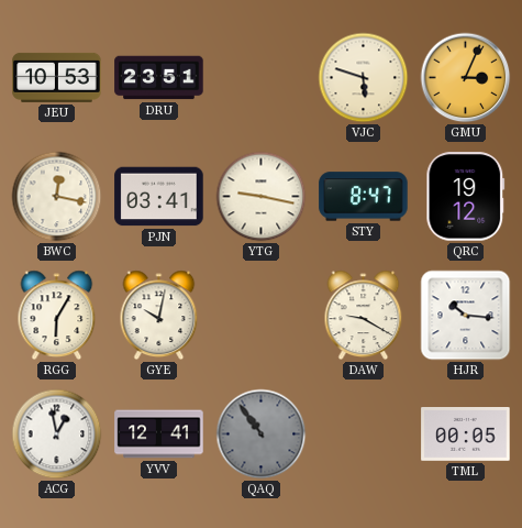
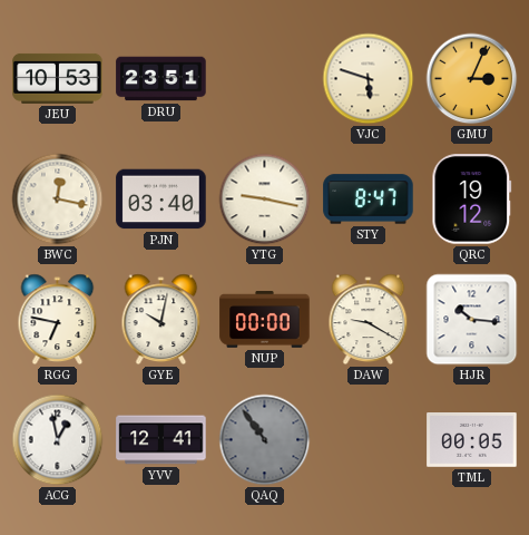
PJN: 03:41 -> 03:40
RGG: 6:05 -> 6:47
NUP: none -> 00:00
